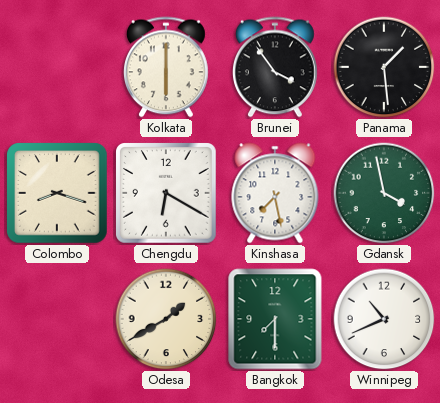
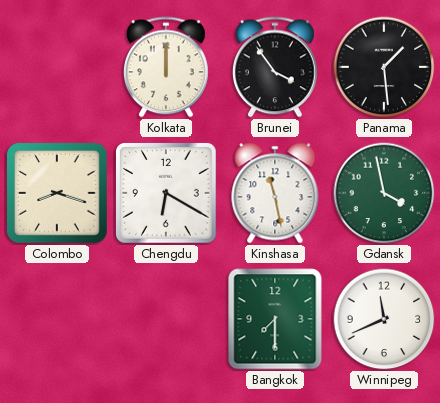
Kolkata: 6:00 -> 12:00
Kinshasa: 7:28 -> 11:28
Odesa: 1:40 -> none
Winnipeg: 10:41 -> 11:41
